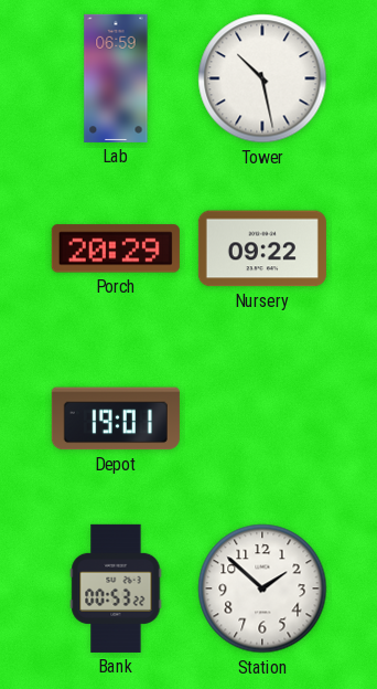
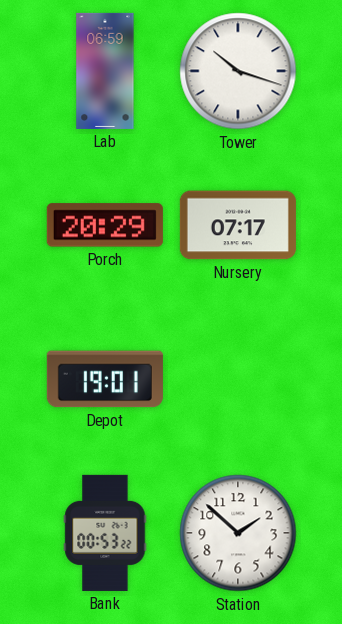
Tower: 10:28 -> 10:18
Nursery: 09:22 -> 07:17
